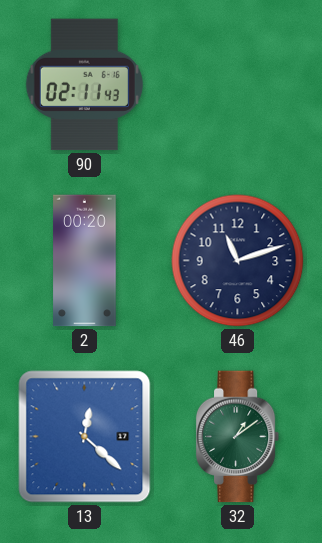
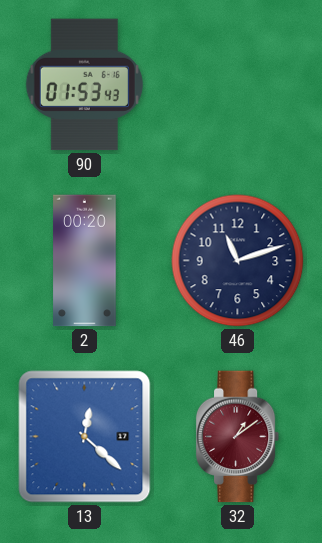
90: 02:11 -> 01:53
32 dial: green -> burgundy
